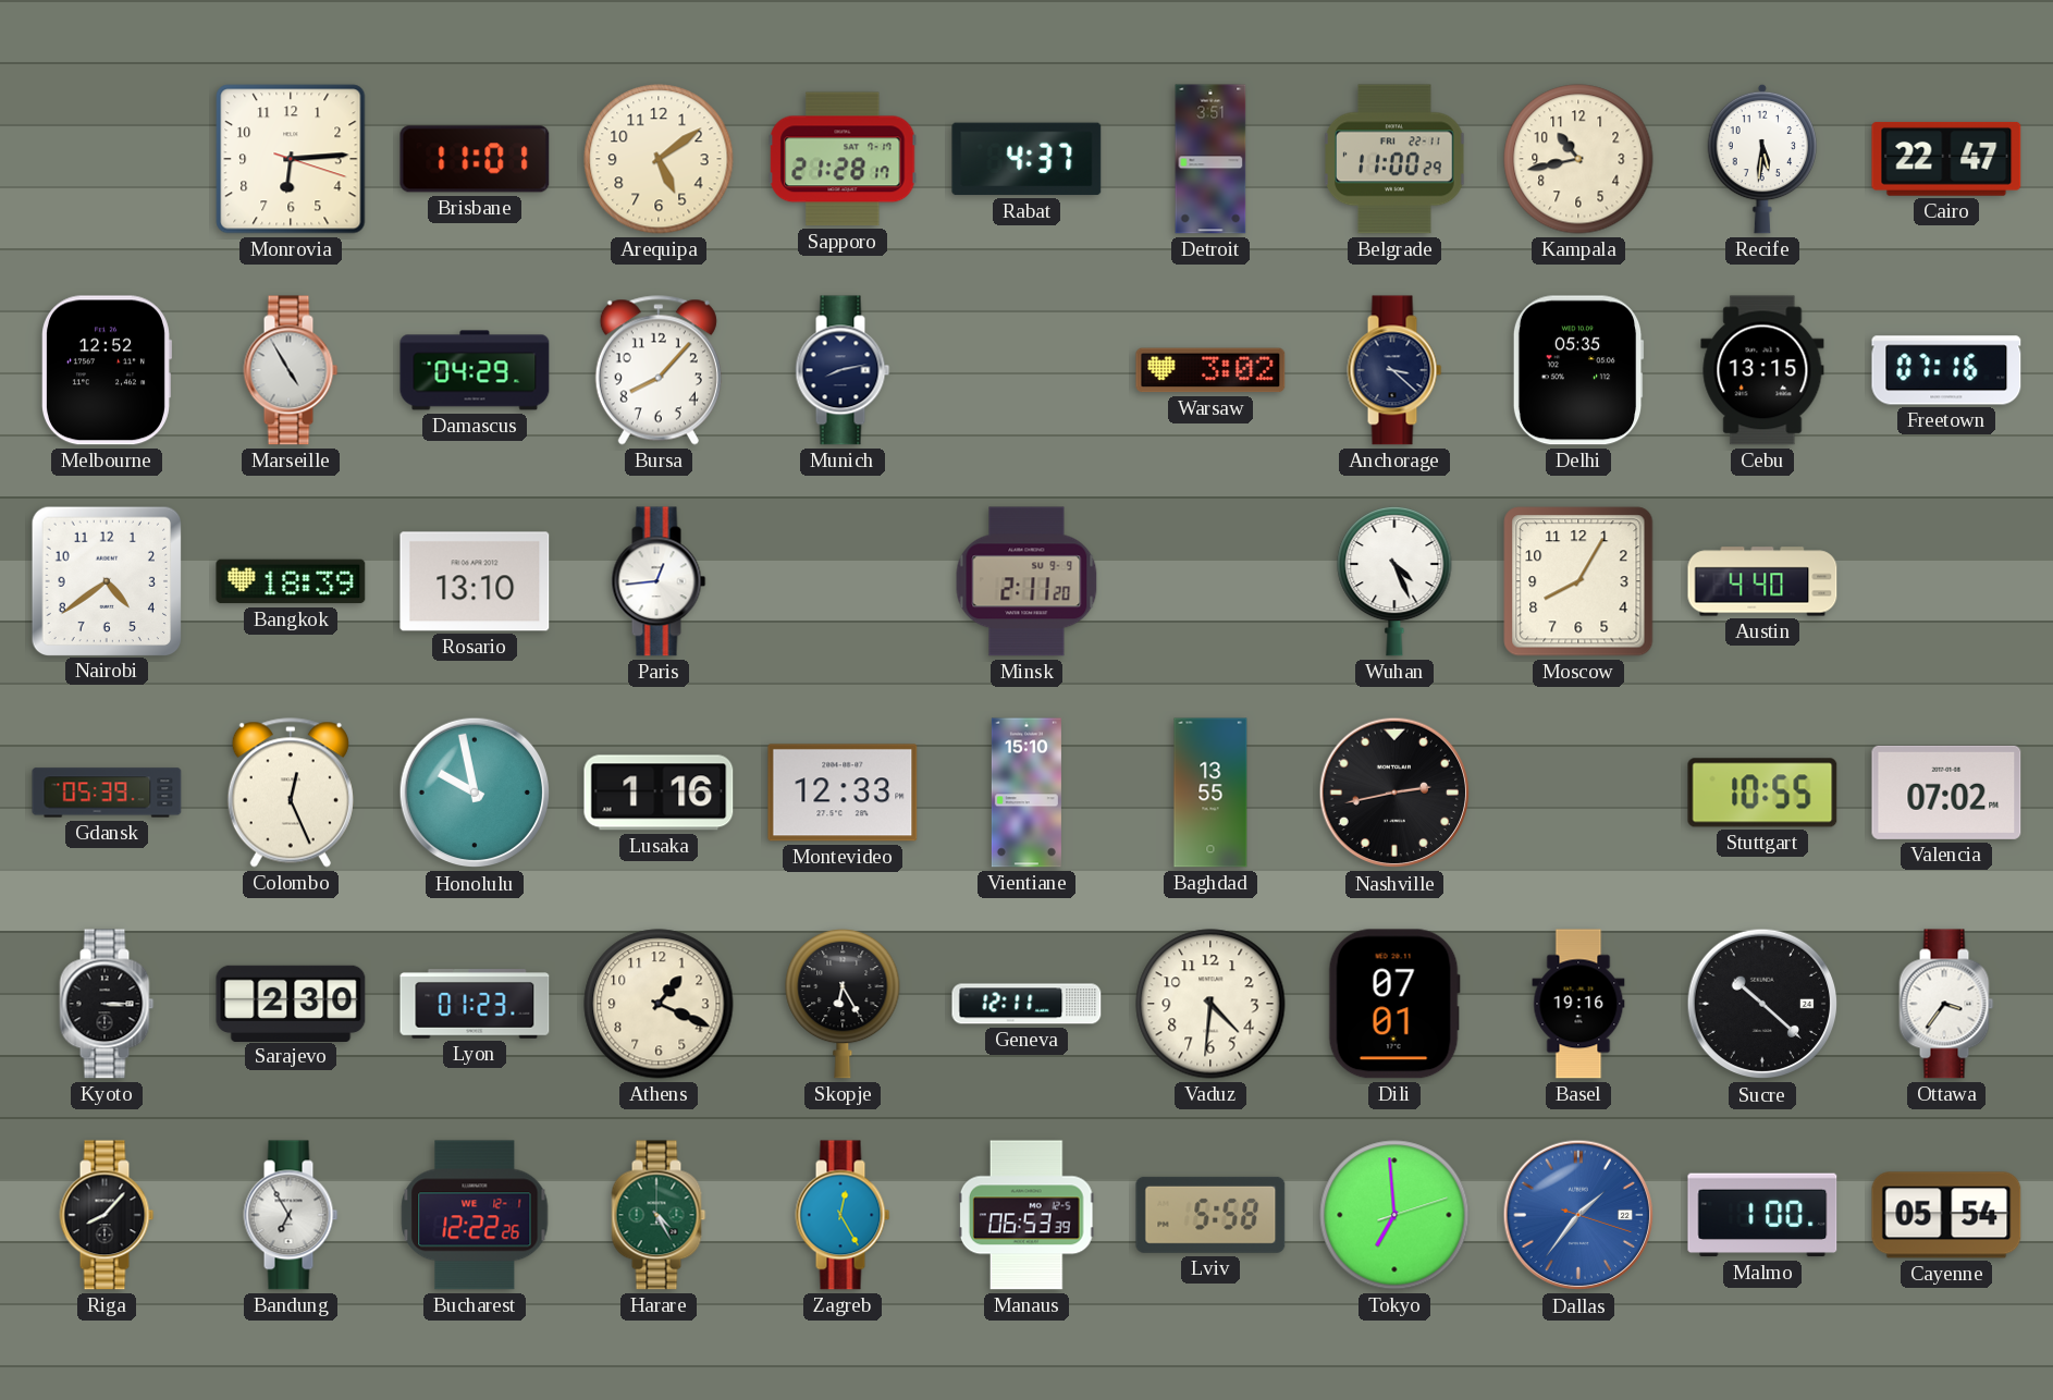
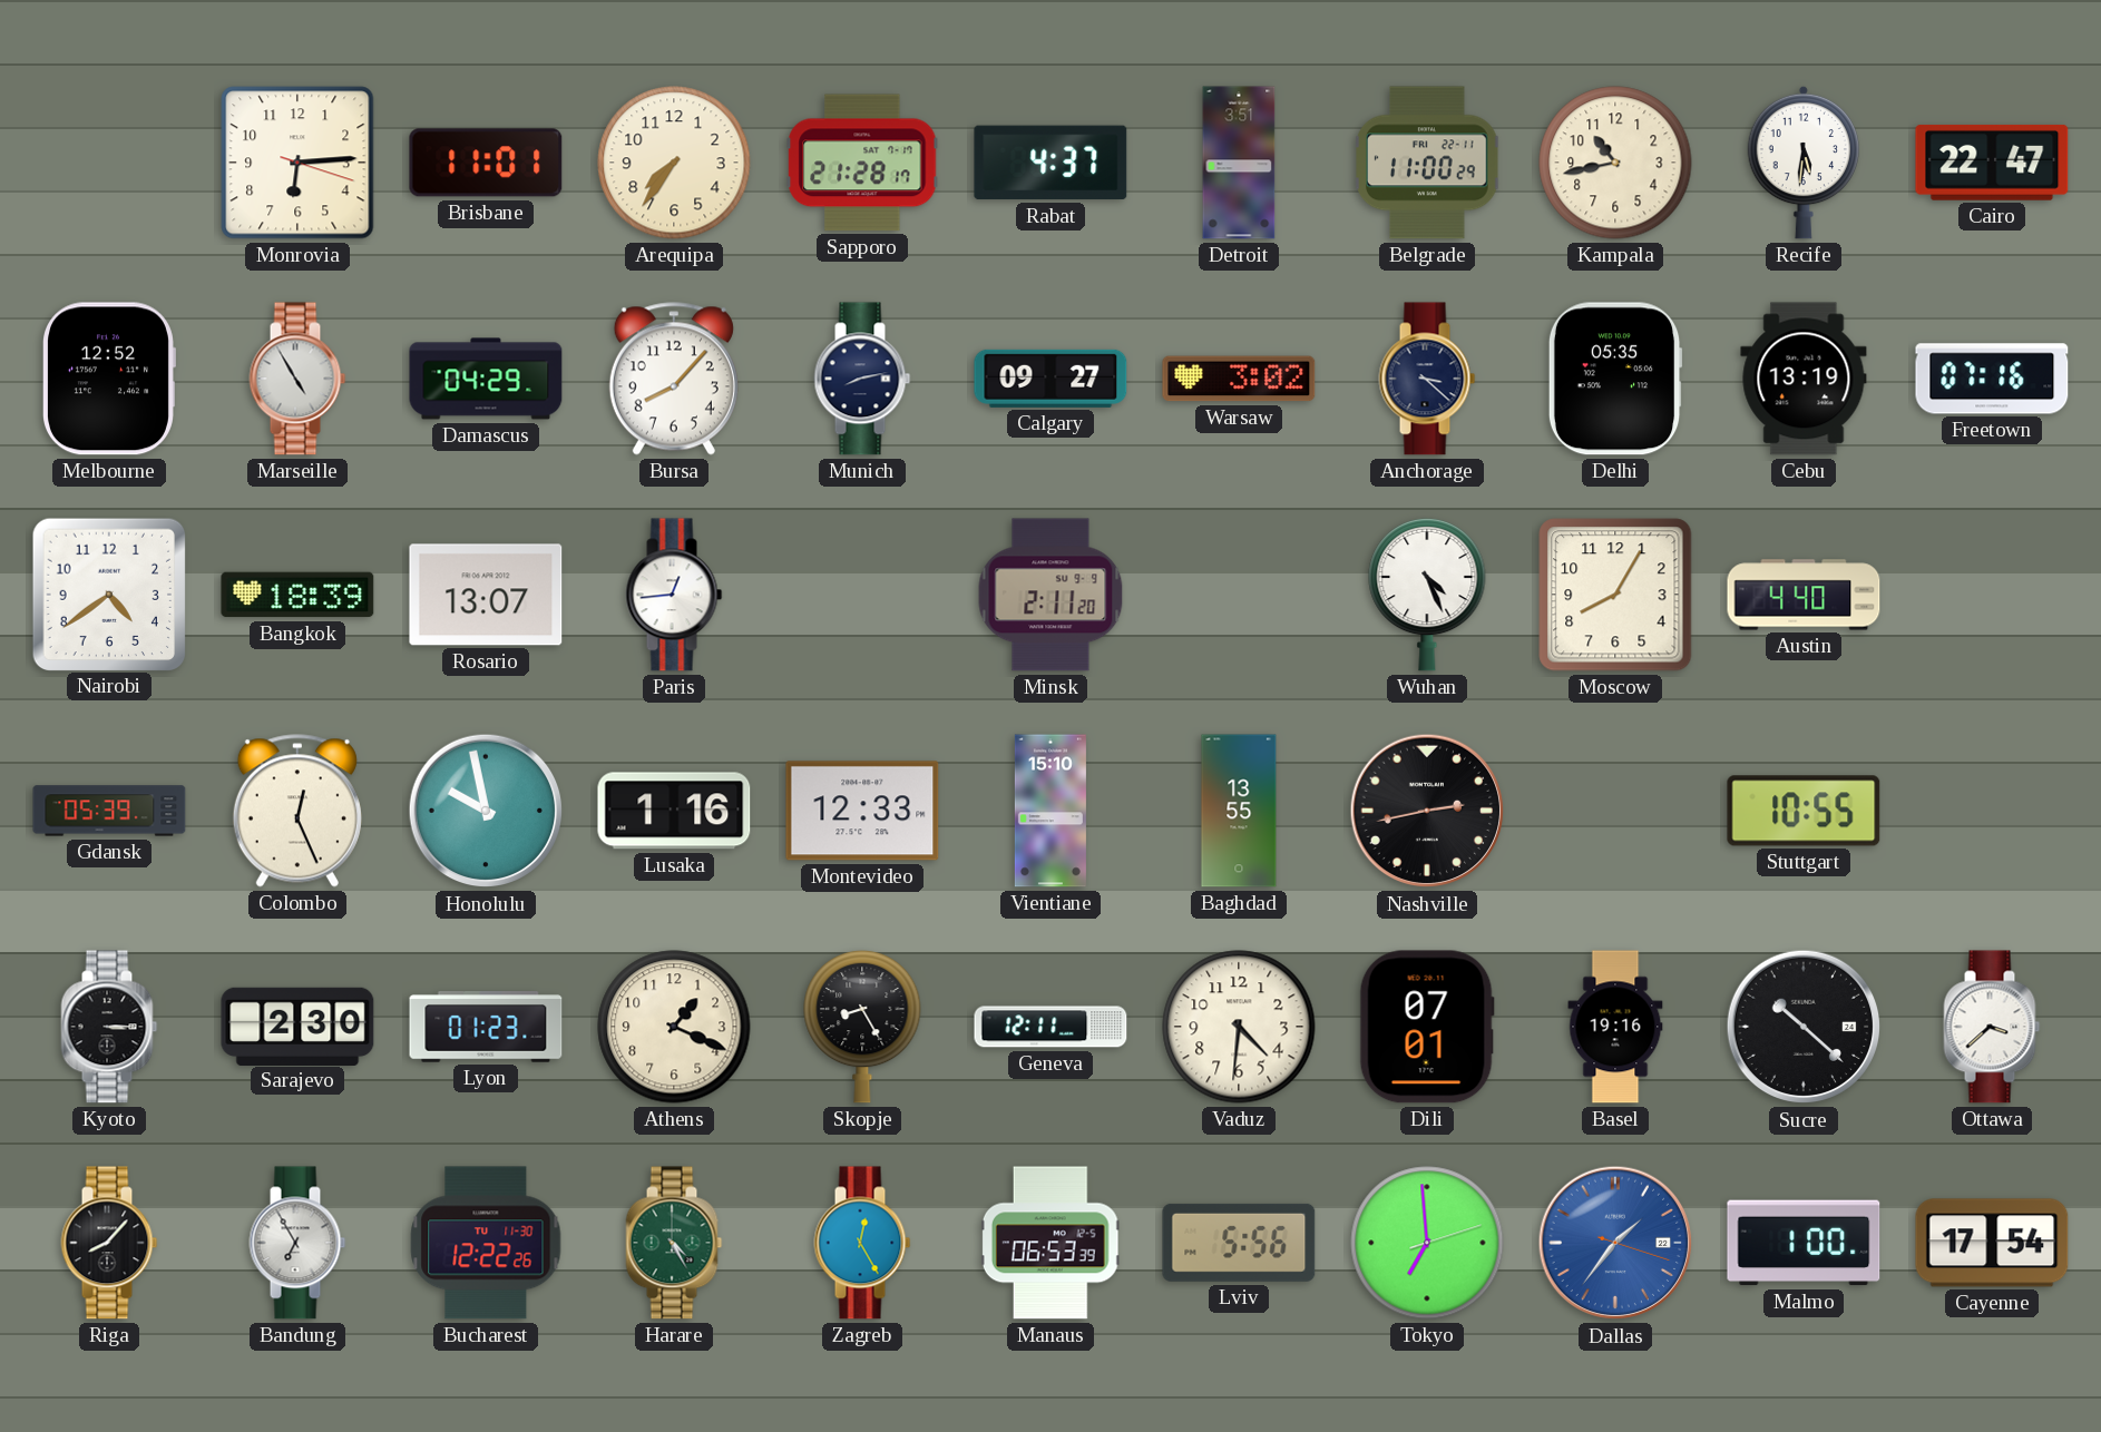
Arequipa: 5:09 -> 7:36
Calgary: none -> 09:27
Cebu: 13:15 -> 13:19
Rosario: 13:10 -> 13:07
Valencia: 07:02 -> none
Skopje: 6:25 -> 8:25
Ottawa: 3:36 -> 3:38
Bucharest date: WE 12-1 -> TU 11-30
Lviv: 5:58 -> 5:56
Cayenne: 05:54 -> 17:54
